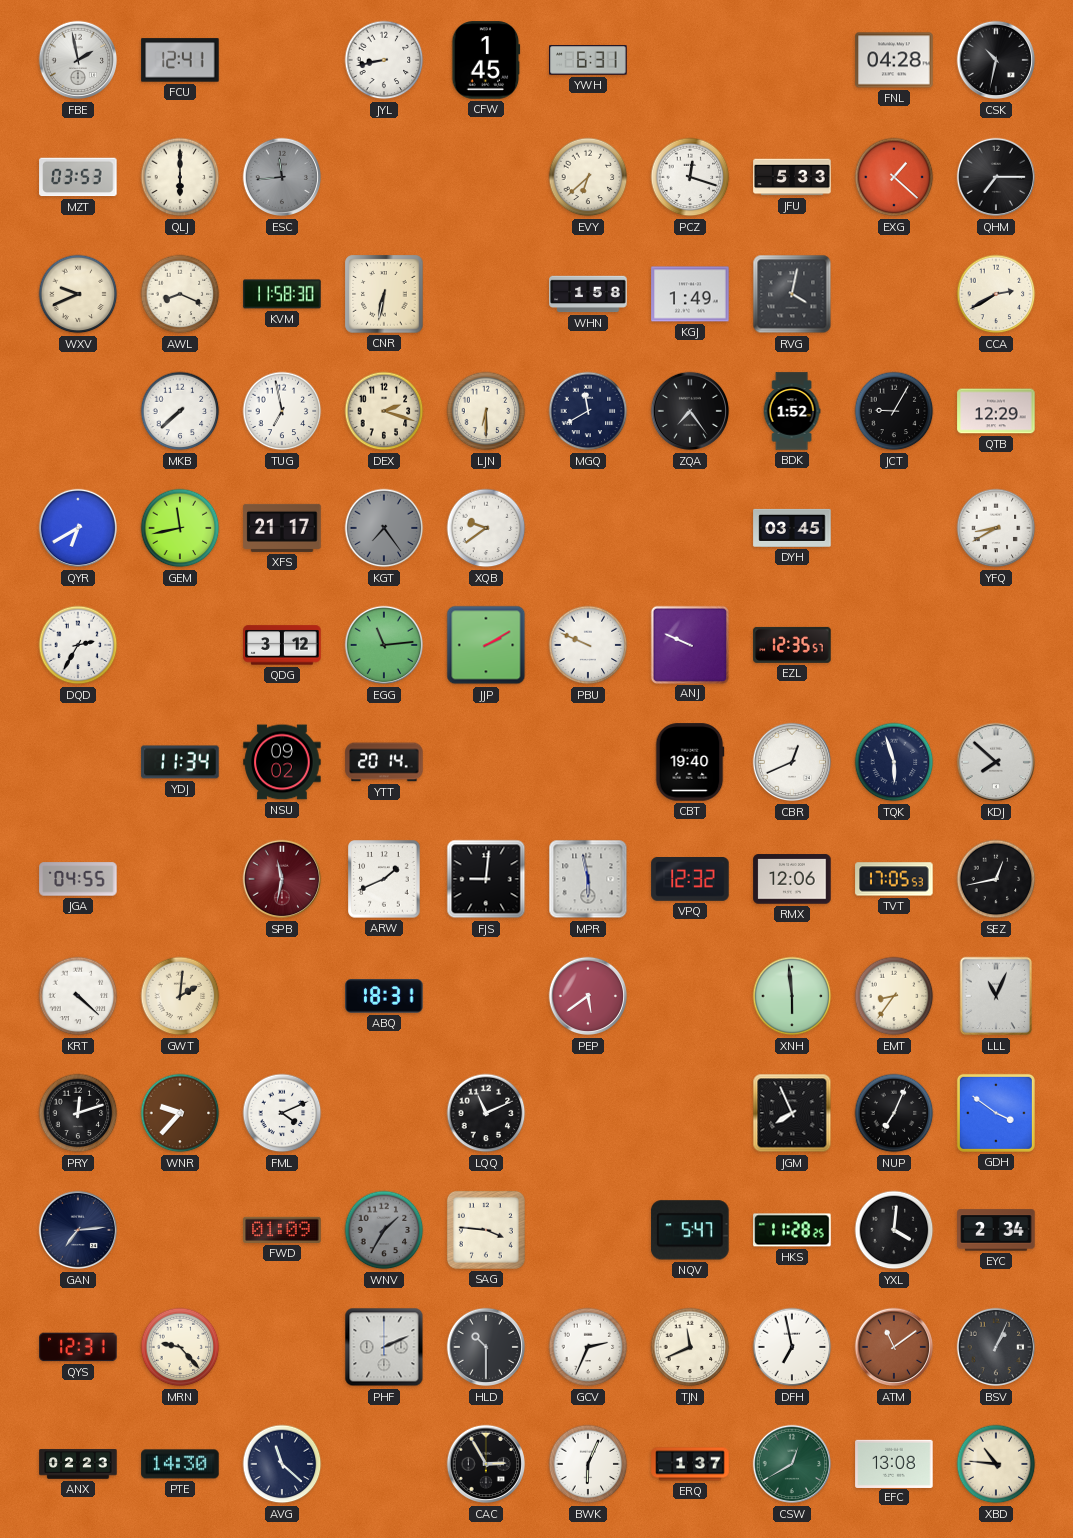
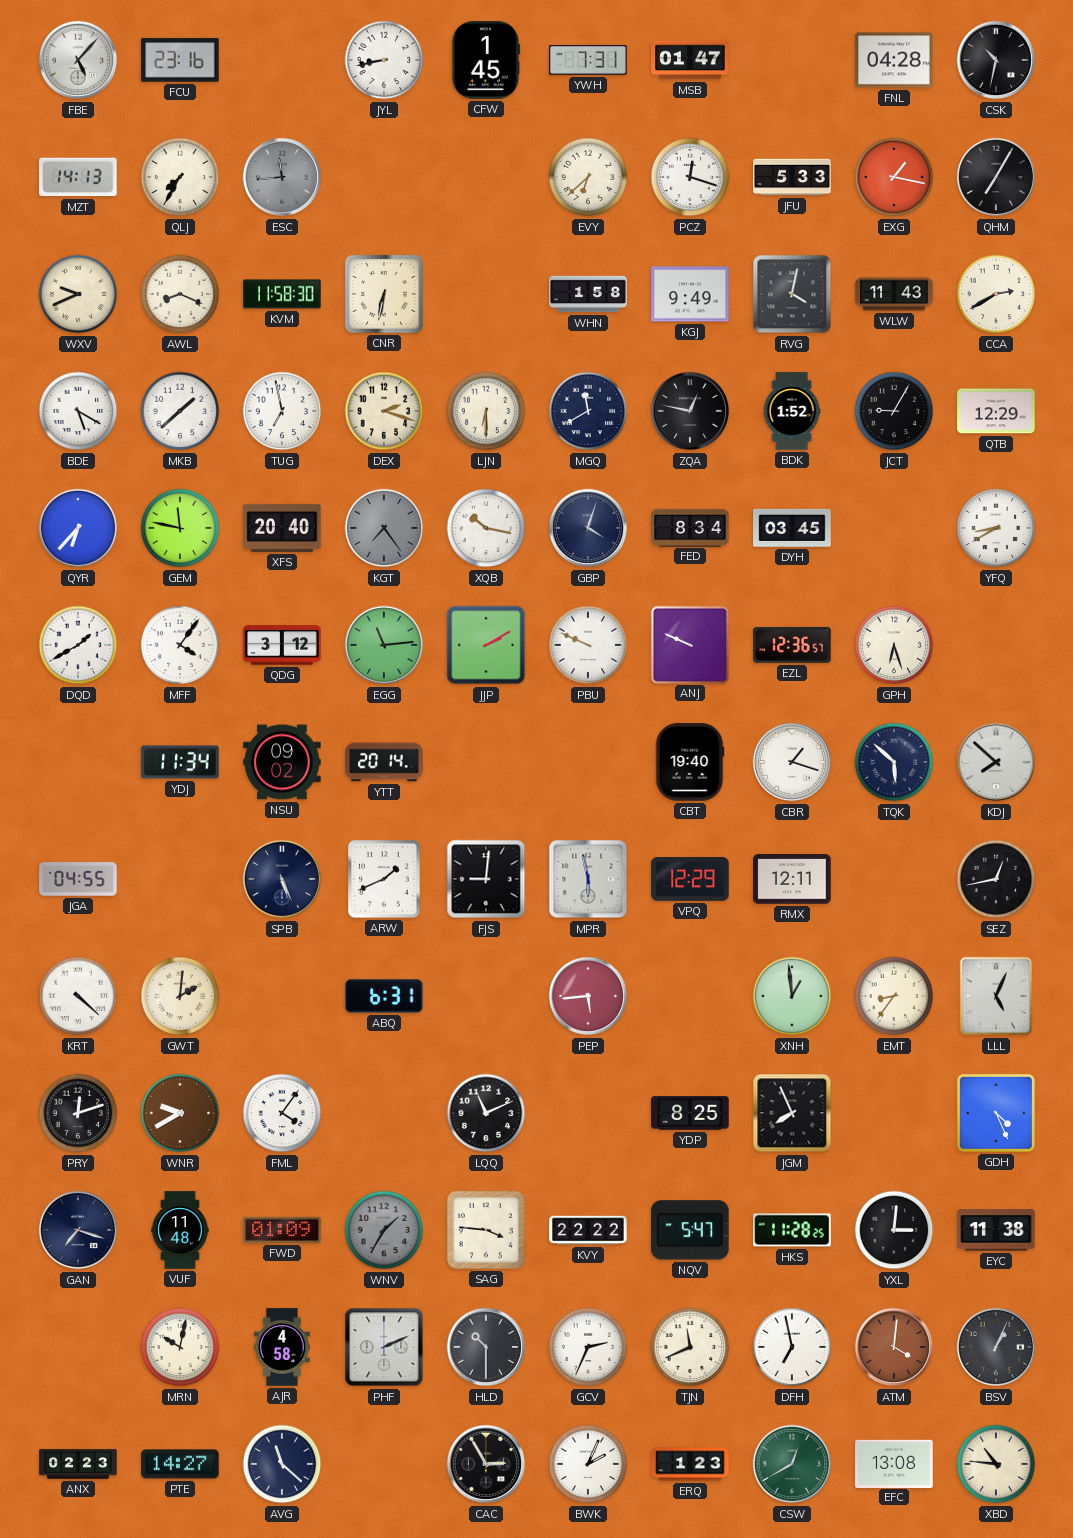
FBE: 1:58 -> 5:07
FCU: 12:41 -> 23:16
YWH: 6:31 -> 7:31
MSB: none -> 01:47
MZT: 03:53 -> 14:13
QLJ: 6:00 -> 7:35
EXG: 1:22 -> 1:17
QHM: 7:15 -> 7:05
KGJ: 1:49 -> 9:49
WLW: none -> 11:43
BDE: none -> 5:20
MKB: 7:38 -> 1:38
ZQA: 7:24 -> 12:47
QYR: 6:40 -> 6:37
GEM: 11:43 -> 11:47
XFS: 21:17 -> 20:40
XQB: 9:39 -> 10:17
GBP: none -> 4:03
FED: none -> 8:34
DQD: 2:35 -> 1:40
MFF: none -> 4:06
EZL: 12:35 -> 12:36
GPH: none -> 6:27
CBR: 12:41 -> 1:18
TQK: 5:57 -> 5:52
SPB: 11:32 -> 5:26
SPB dial: burgundy -> navy
VPQ: 12:32 -> 12:29
RMX: 12:06 -> 12:11
TVT: 17:05 -> none
ABQ: 18:31 -> 6:31
PEP: 5:39 -> 5:44
XNH: 5:59 -> 12:59
LLL: 11:04 -> 5:04
WNR: 9:37 -> 9:40
FML: 4:11 -> 4:06
YDP: none -> 8:25
NUP: 7:04 -> none
GDH: 3:51 -> 4:26
GAN: 7:14 -> 7:18
VUF: none -> 11:48
KVY: none -> 22:22
YXL: 4:01 -> 3:01
EYC: 2:34 -> 11:38
QYS: 12:31 -> none
MRN: 9:23 -> 10:02
AJR: none -> 4:58
ATM: 11:09 -> 4:01
PTE: 14:30 -> 14:27
BWK: 6:04 -> 2:04
ERQ: 1:37 -> 1:23
